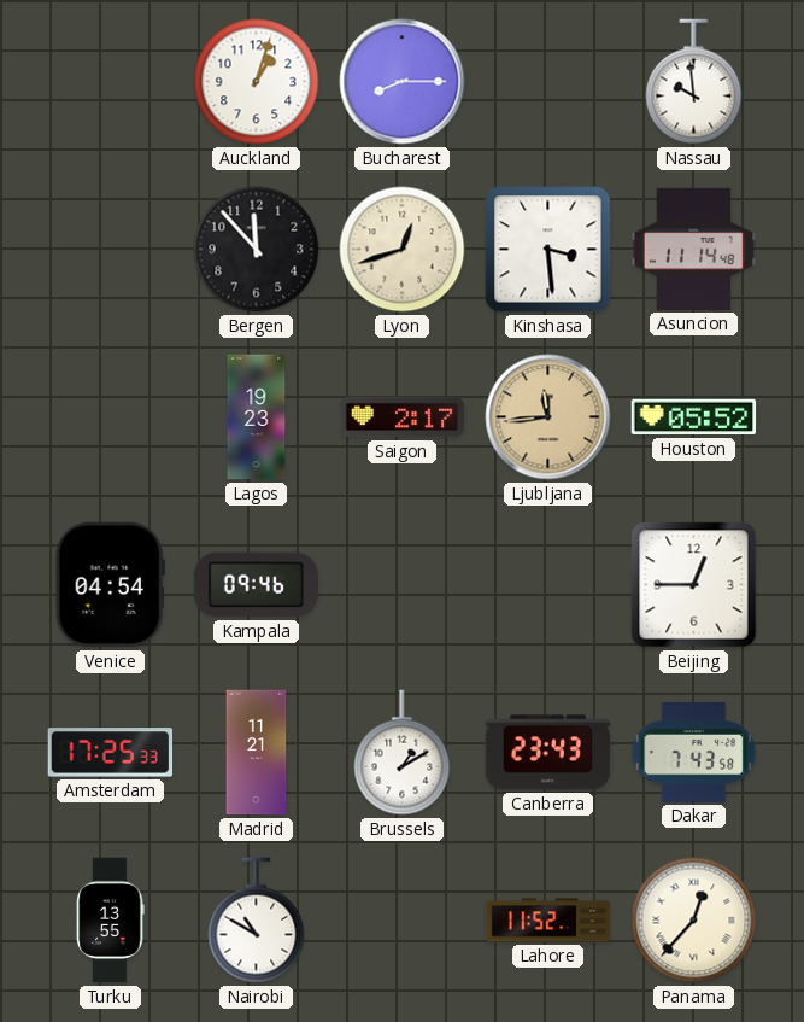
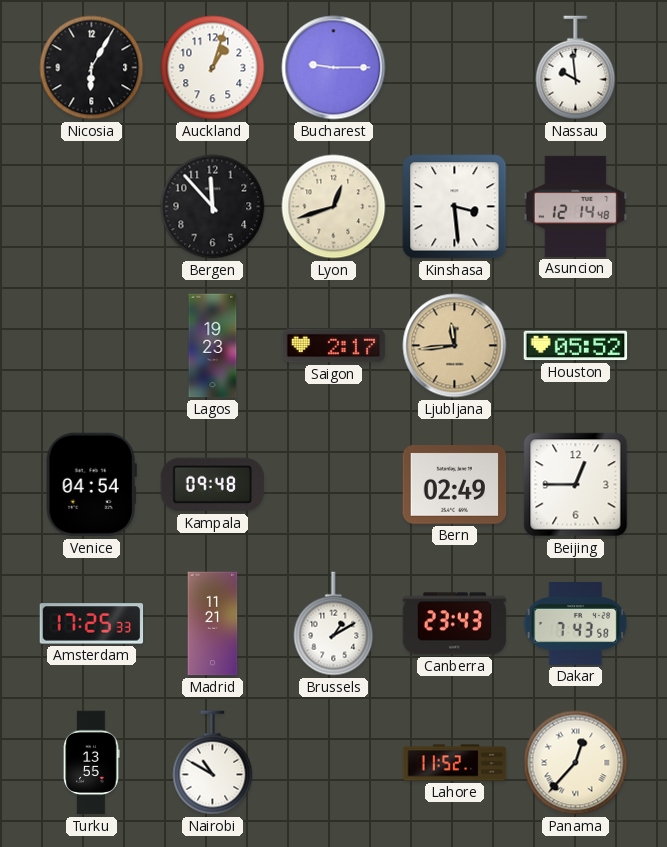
Nicosia: none -> 6:05
Bucharest: 8:15 -> 9:15
Asuncion: 11:14 -> 12:14
Kampala: 09:46 -> 09:48
Bern: none -> 02:49
